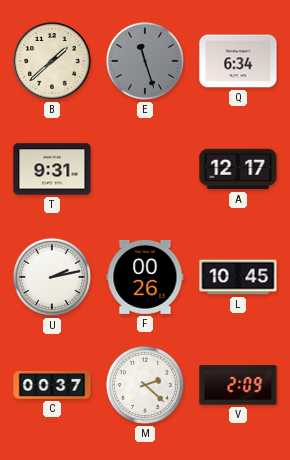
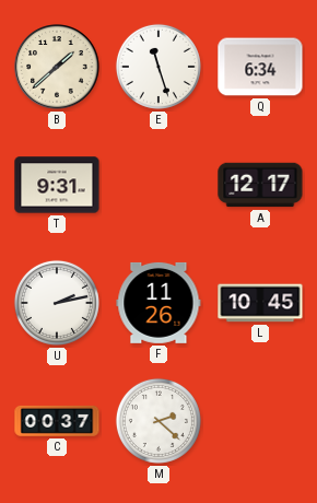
E dial: grey -> white
F: 00:26 -> 11:26
V: 2:09 -> none
